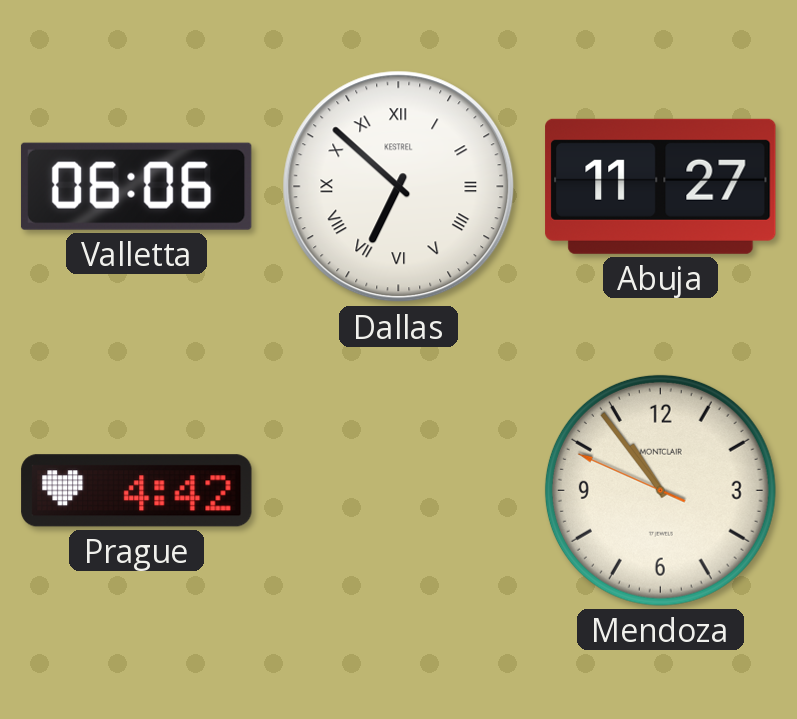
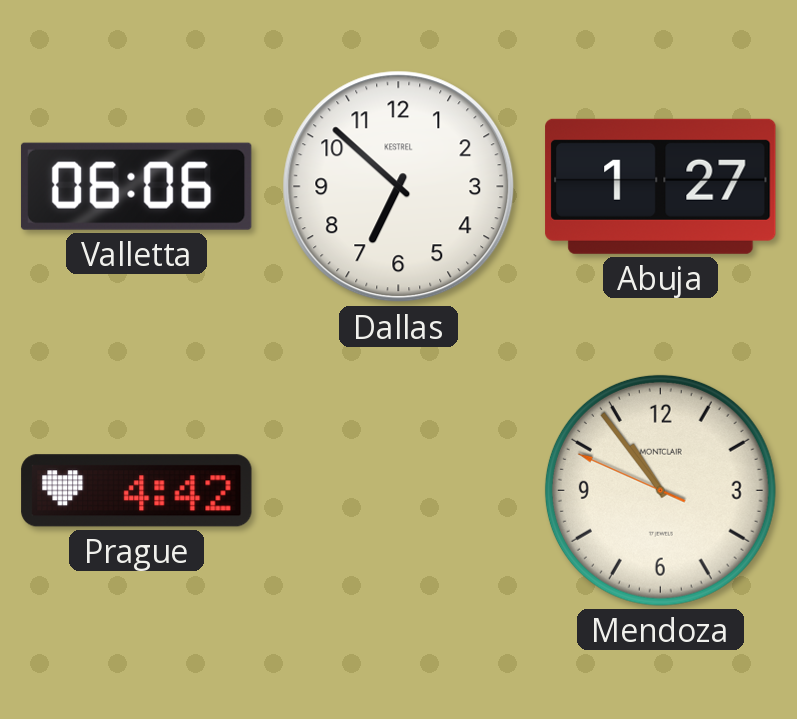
Dallas numerals: Roman -> Arabic
Abuja: 11:27 -> 1:27
